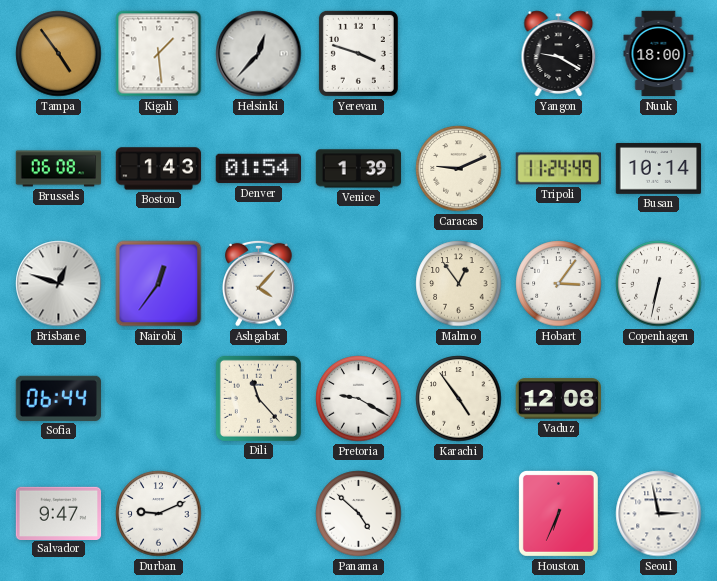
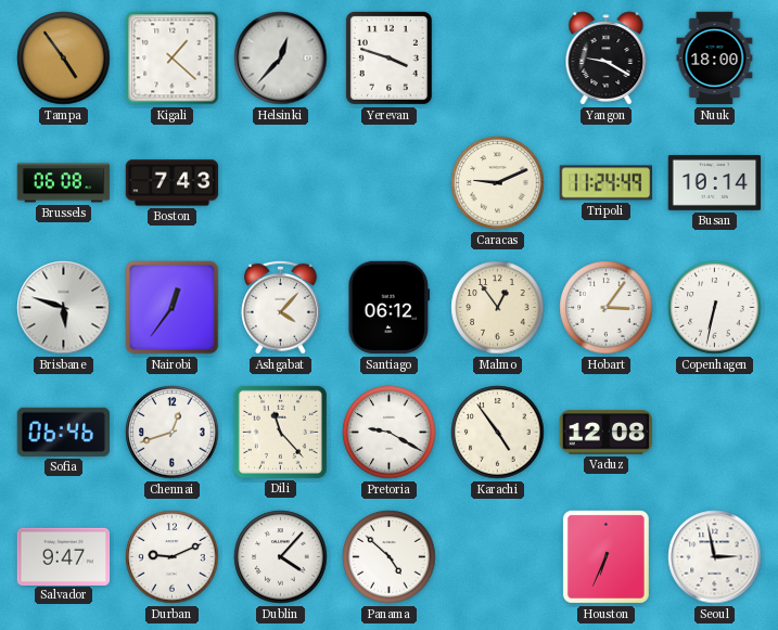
Kigali: 1:29 -> 1:22
Boston: 1:43 -> 7:43
Denver: 01:54 -> none
Venice: 1:39 -> none
Brisbane: 12:48 -> 5:48
Santiago: none -> 06:12
Sofia: 06:44 -> 06:46
Chennai: none -> 12:42
Dublin: none -> 4:07
